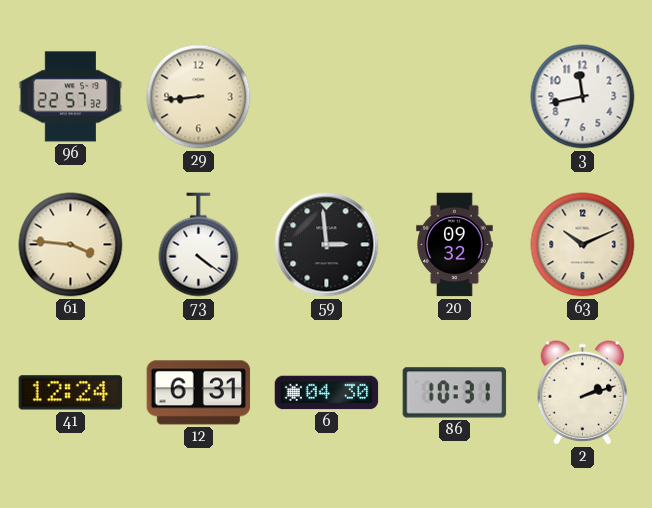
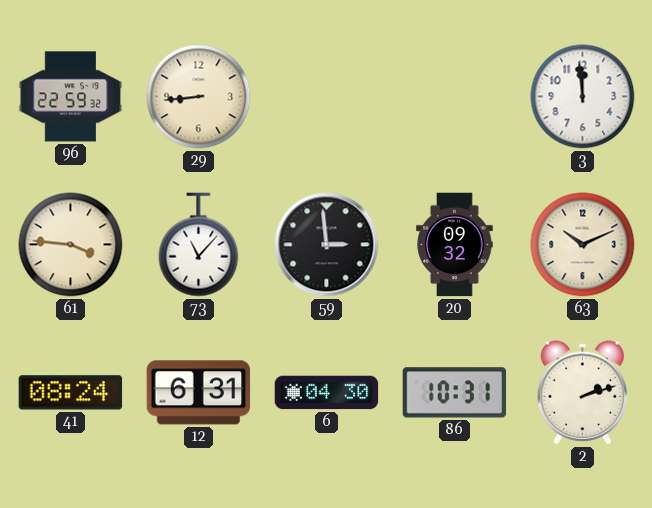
96: 22:57 -> 22:59
3: 11:43 -> 11:59
73: 4:21 -> 11:07
41: 12:24 -> 08:24
